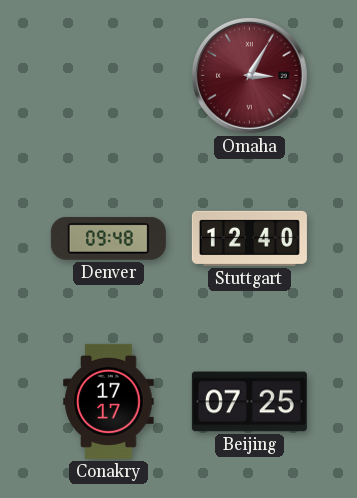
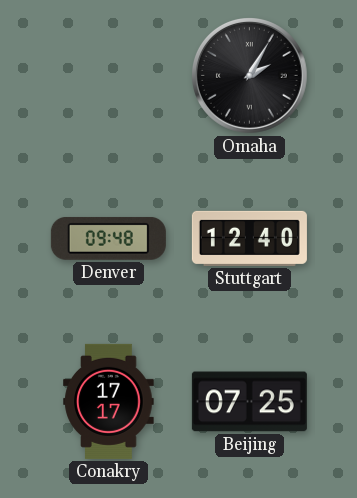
Omaha: 3:05 -> 2:05
Omaha dial: burgundy -> black
